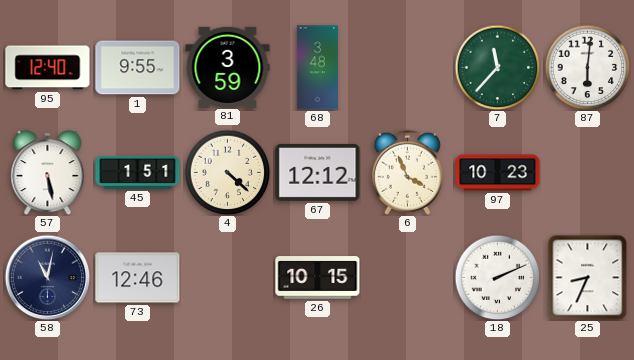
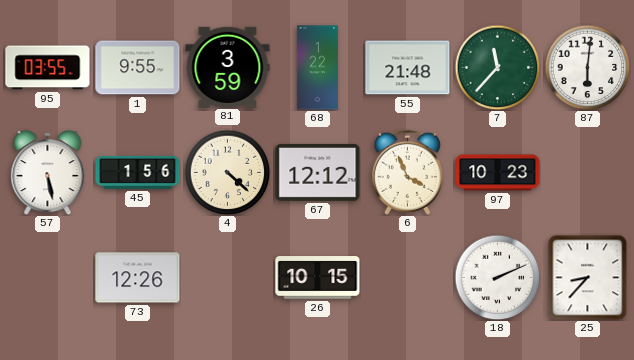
95: 12:40 -> 03:55
68: 3:48 -> 1:22
55: none -> 21:48
45: 1:51 -> 1:56
58: 11:02 -> none
73: 12:46 -> 12:26
25: 8:34 -> 8:37
